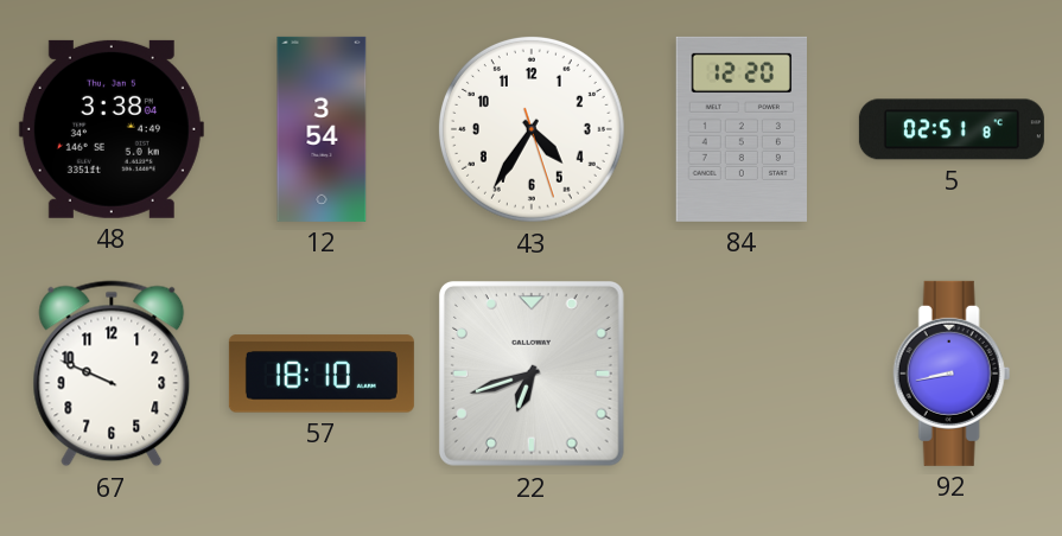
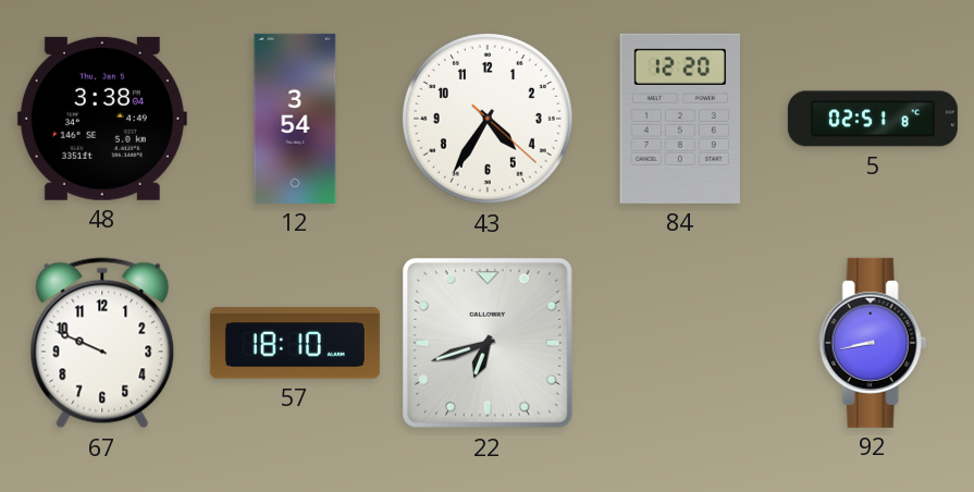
43: 4:35:27 -> 4:35:22
